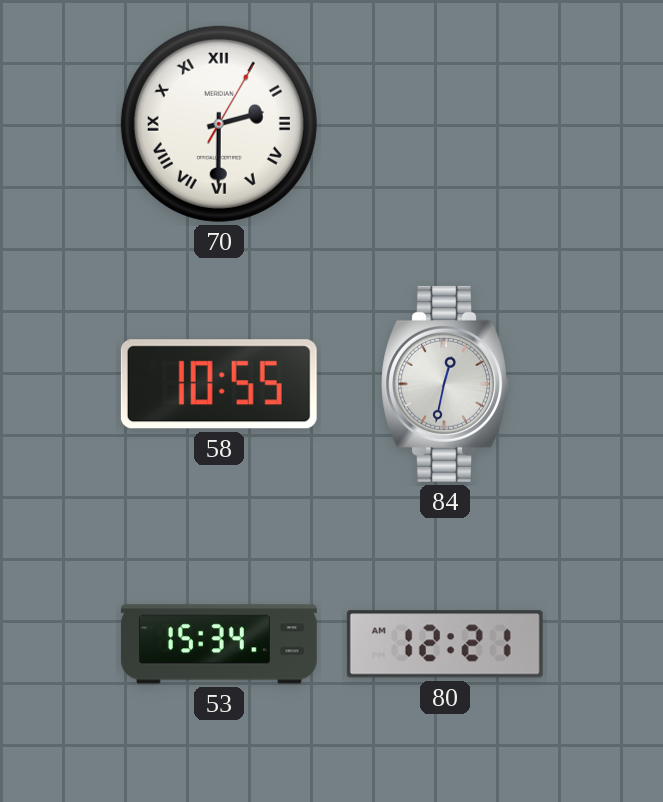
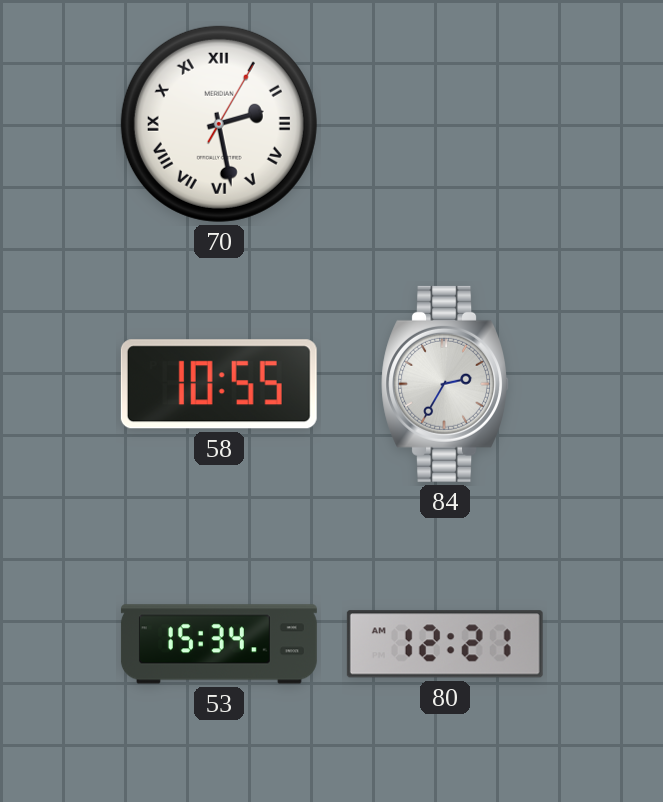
70: 2:30 -> 2:28
84: 12:32 -> 2:35
